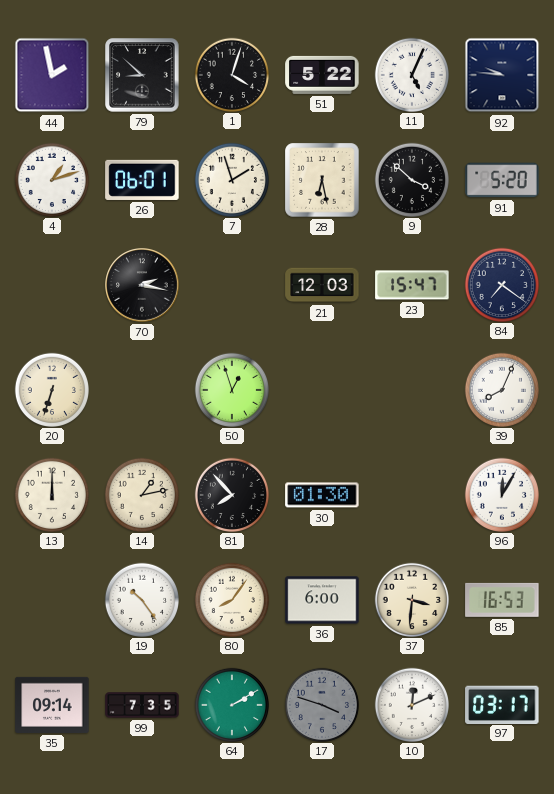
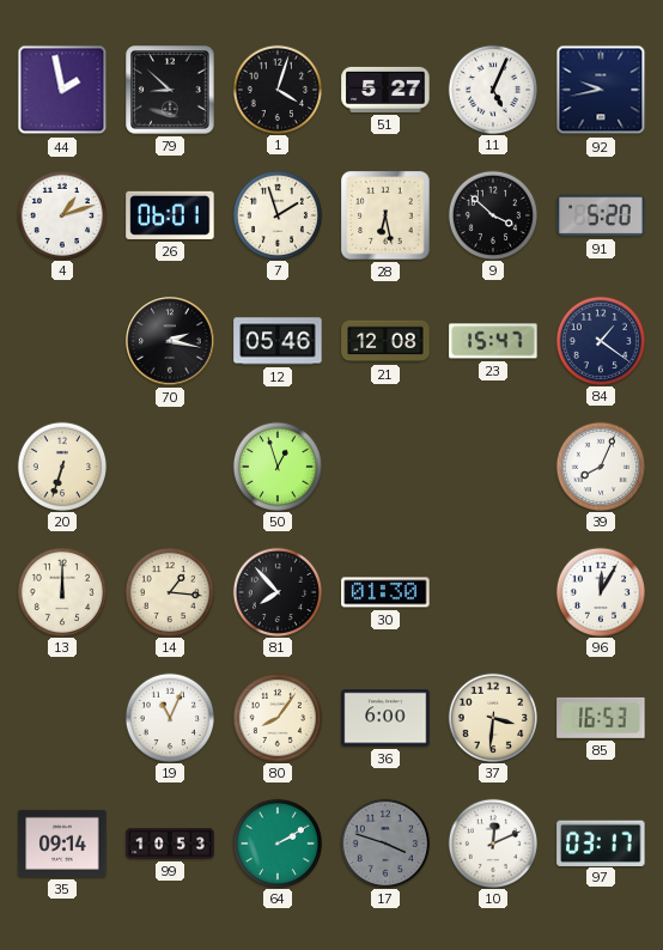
51: 5:22 -> 5:27
92: 9:46 -> 9:43
12: none -> 05:46
21: 12:03 -> 12:08
84: 7:21 -> 1:21
14: 1:13 -> 1:16
19: 10:24 -> 11:04
99: 7:35 -> 10:53
